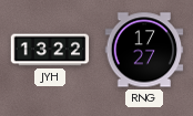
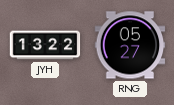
RNG: 17:27 -> 05:27
